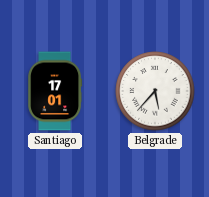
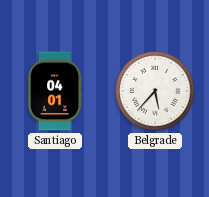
Santiago: 17:01 -> 04:01
